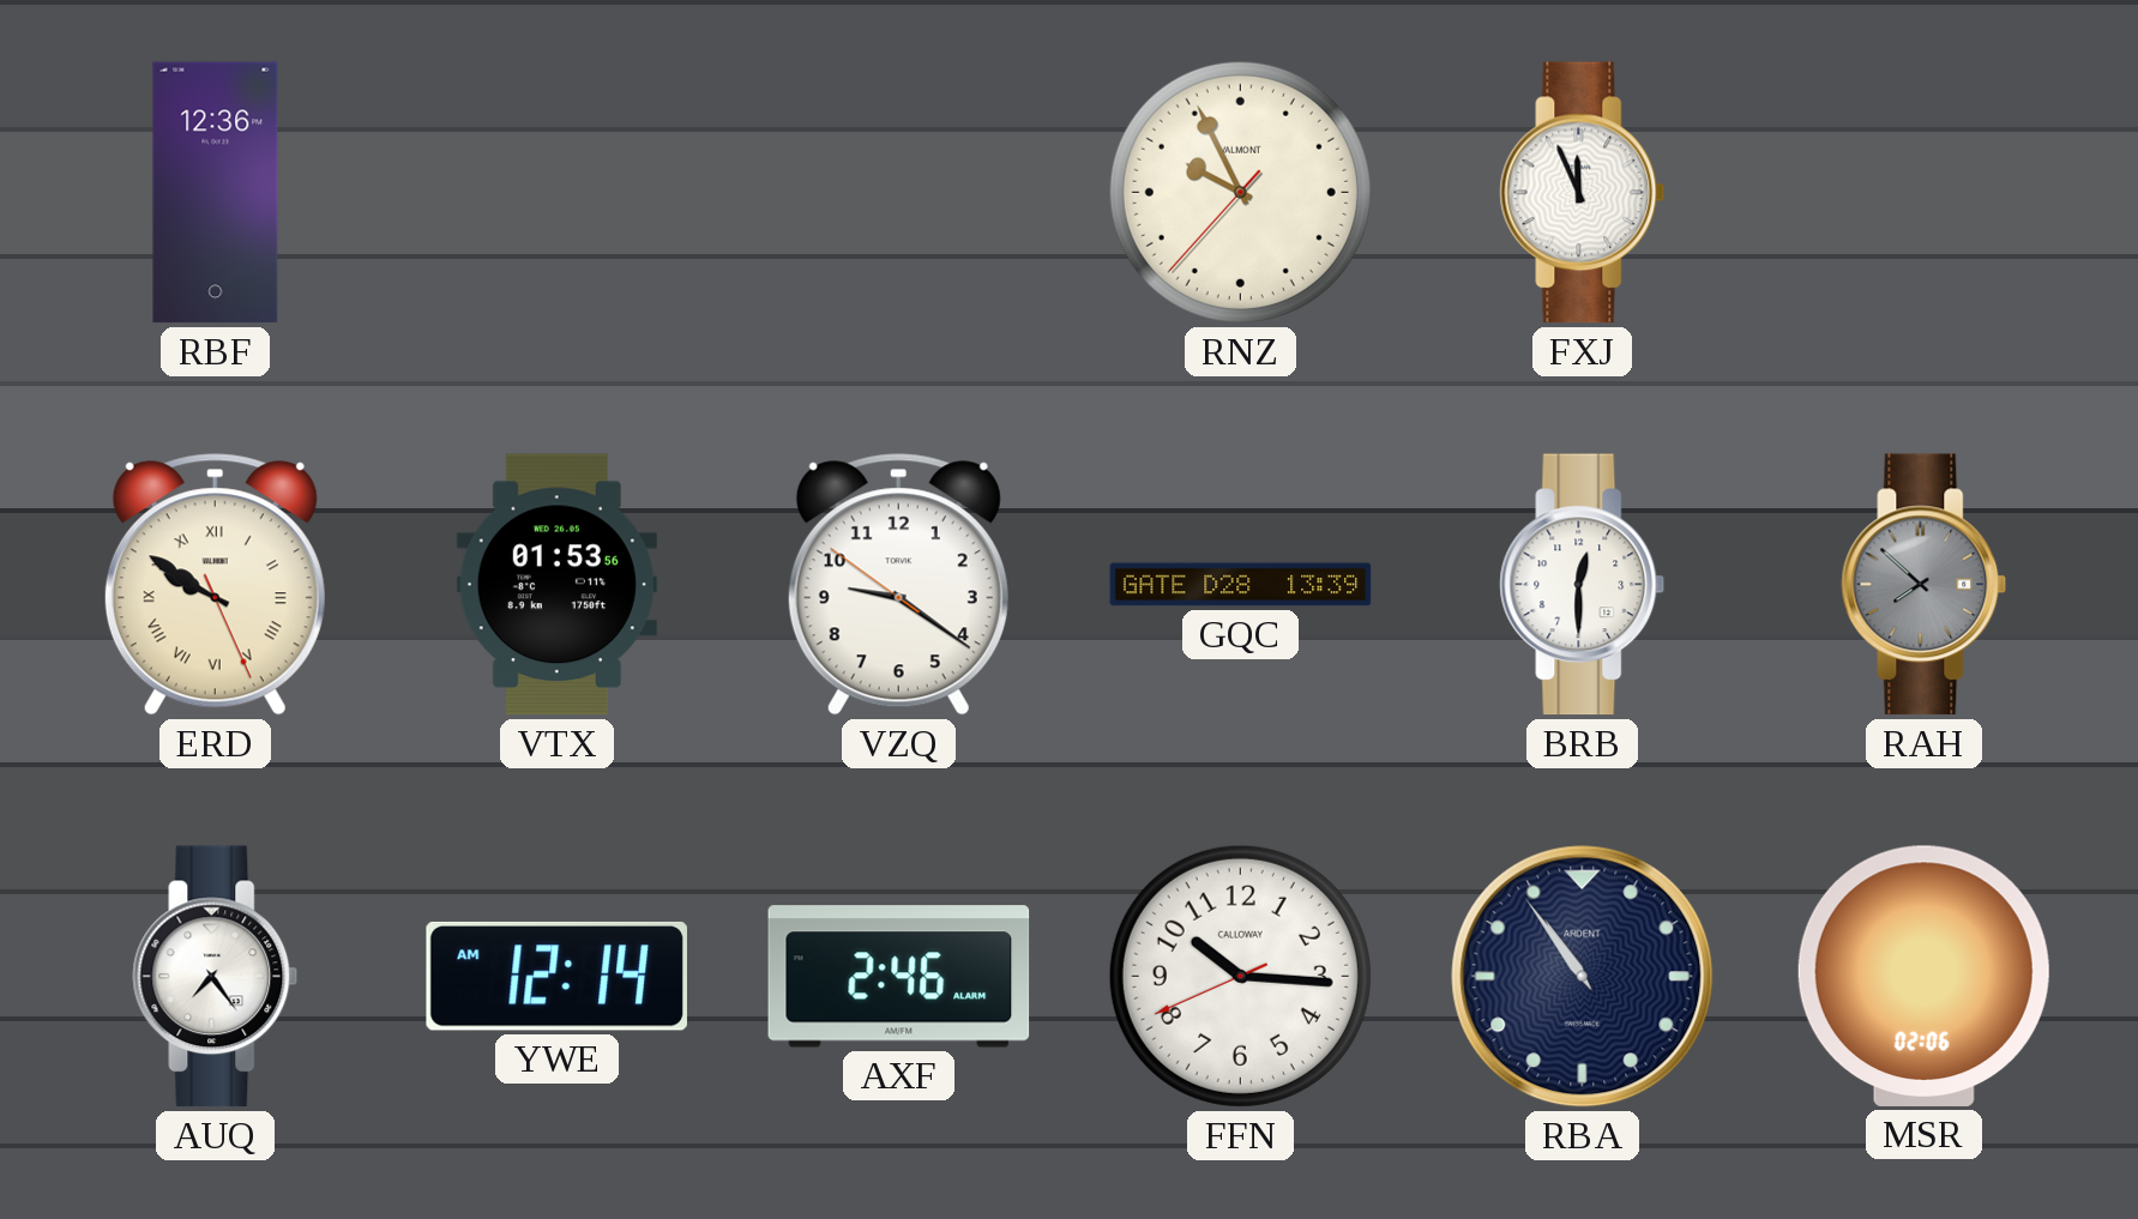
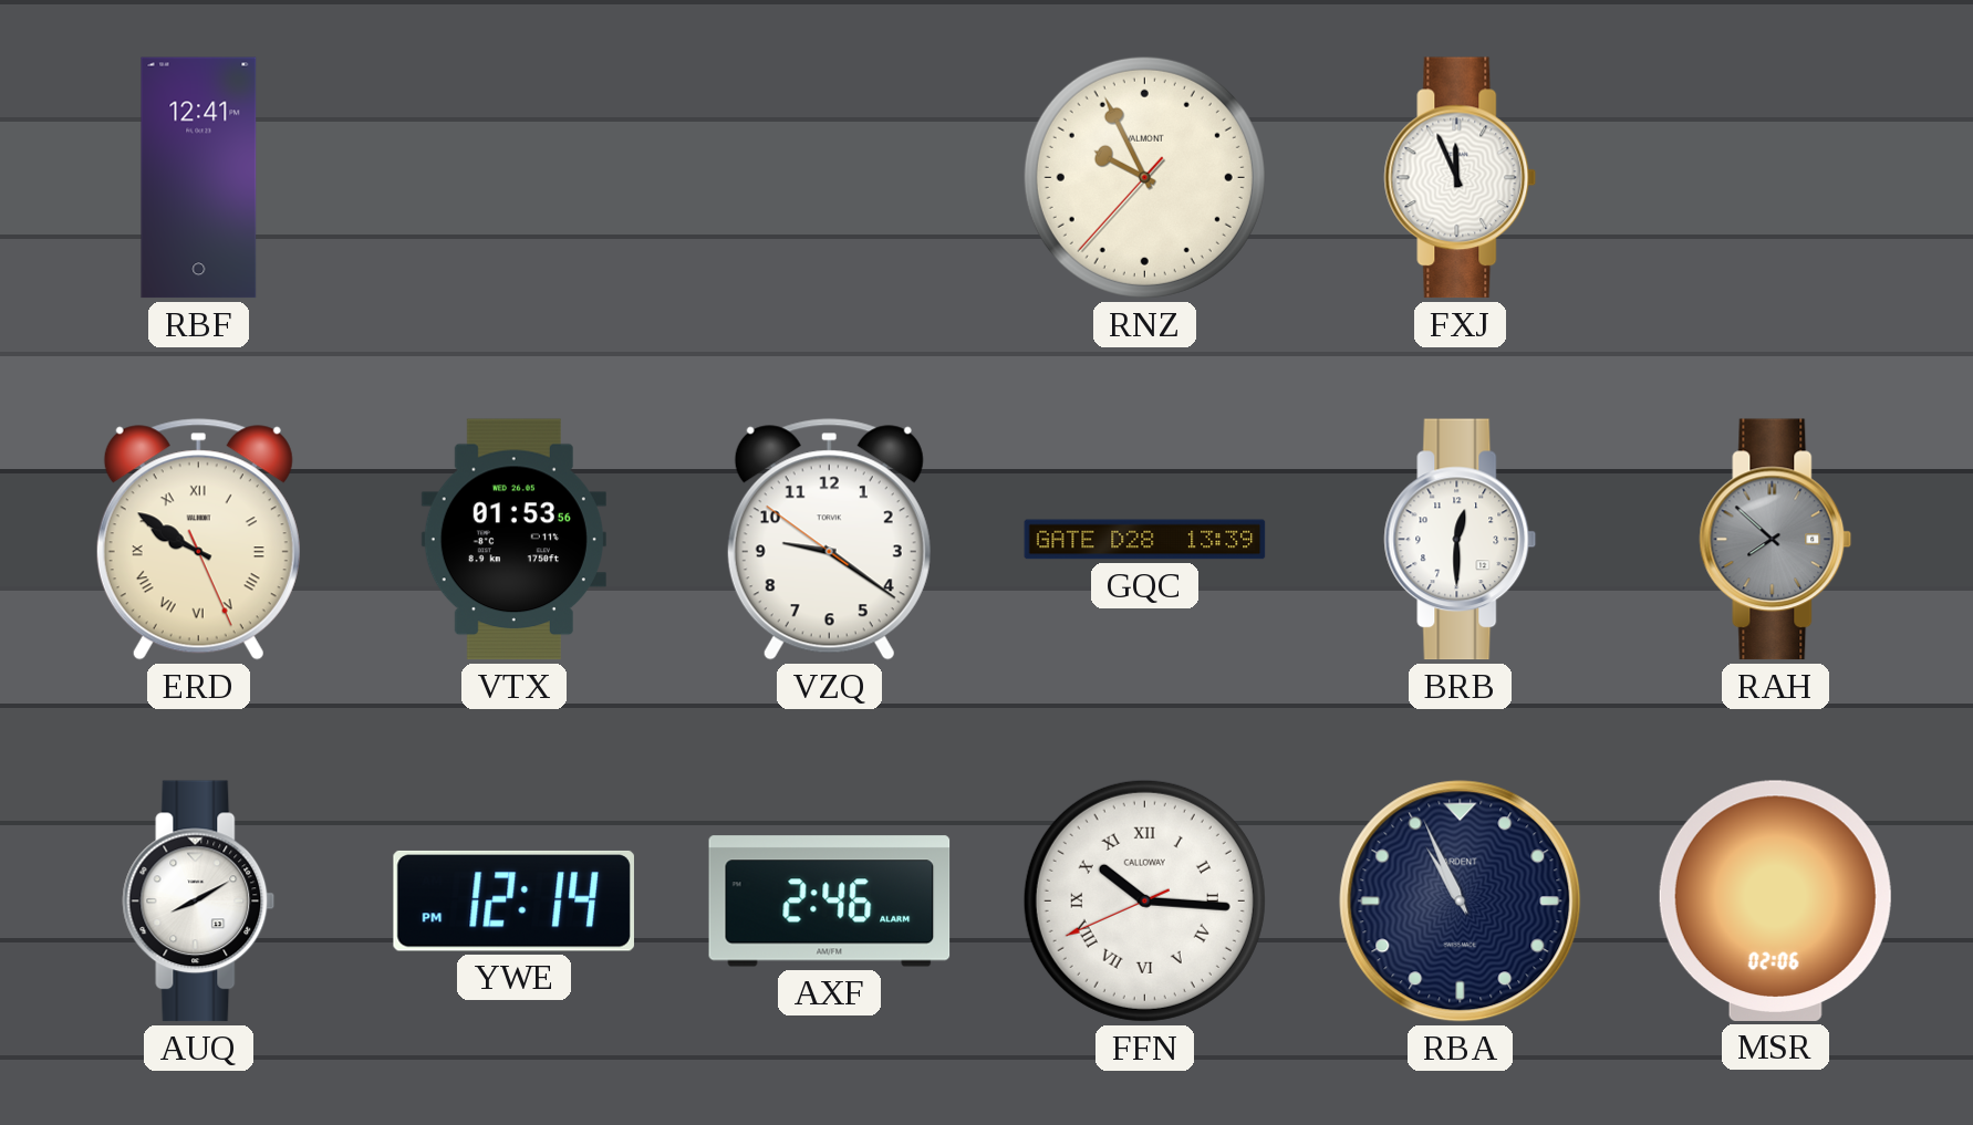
RBF: 12:36 -> 12:41
AUQ: 7:24 -> 8:10
YWE: 12:14 AM -> 12:14 PM
FFN numerals: Arabic -> Roman
RBA: 10:54 -> 10:56
